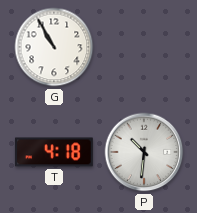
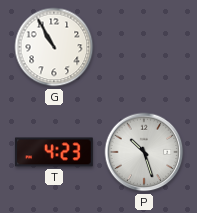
T: 4:18 -> 4:23
P: 10:31 -> 10:27
